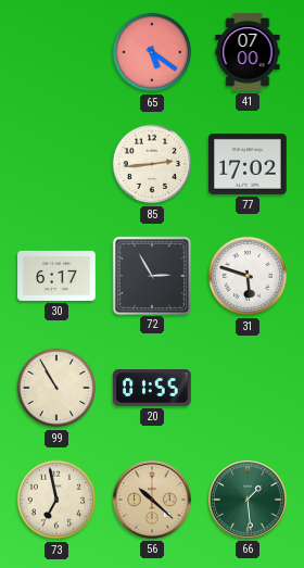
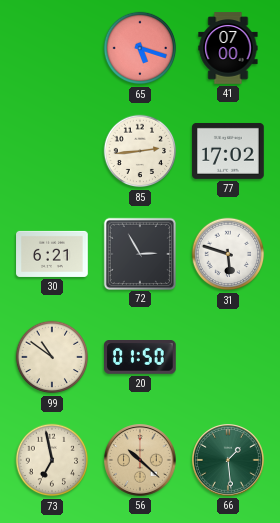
65: 5:21 -> 5:18
30: 6:17 -> 6:21
99: 10:55 -> 10:51
20: 01:55 -> 01:50
